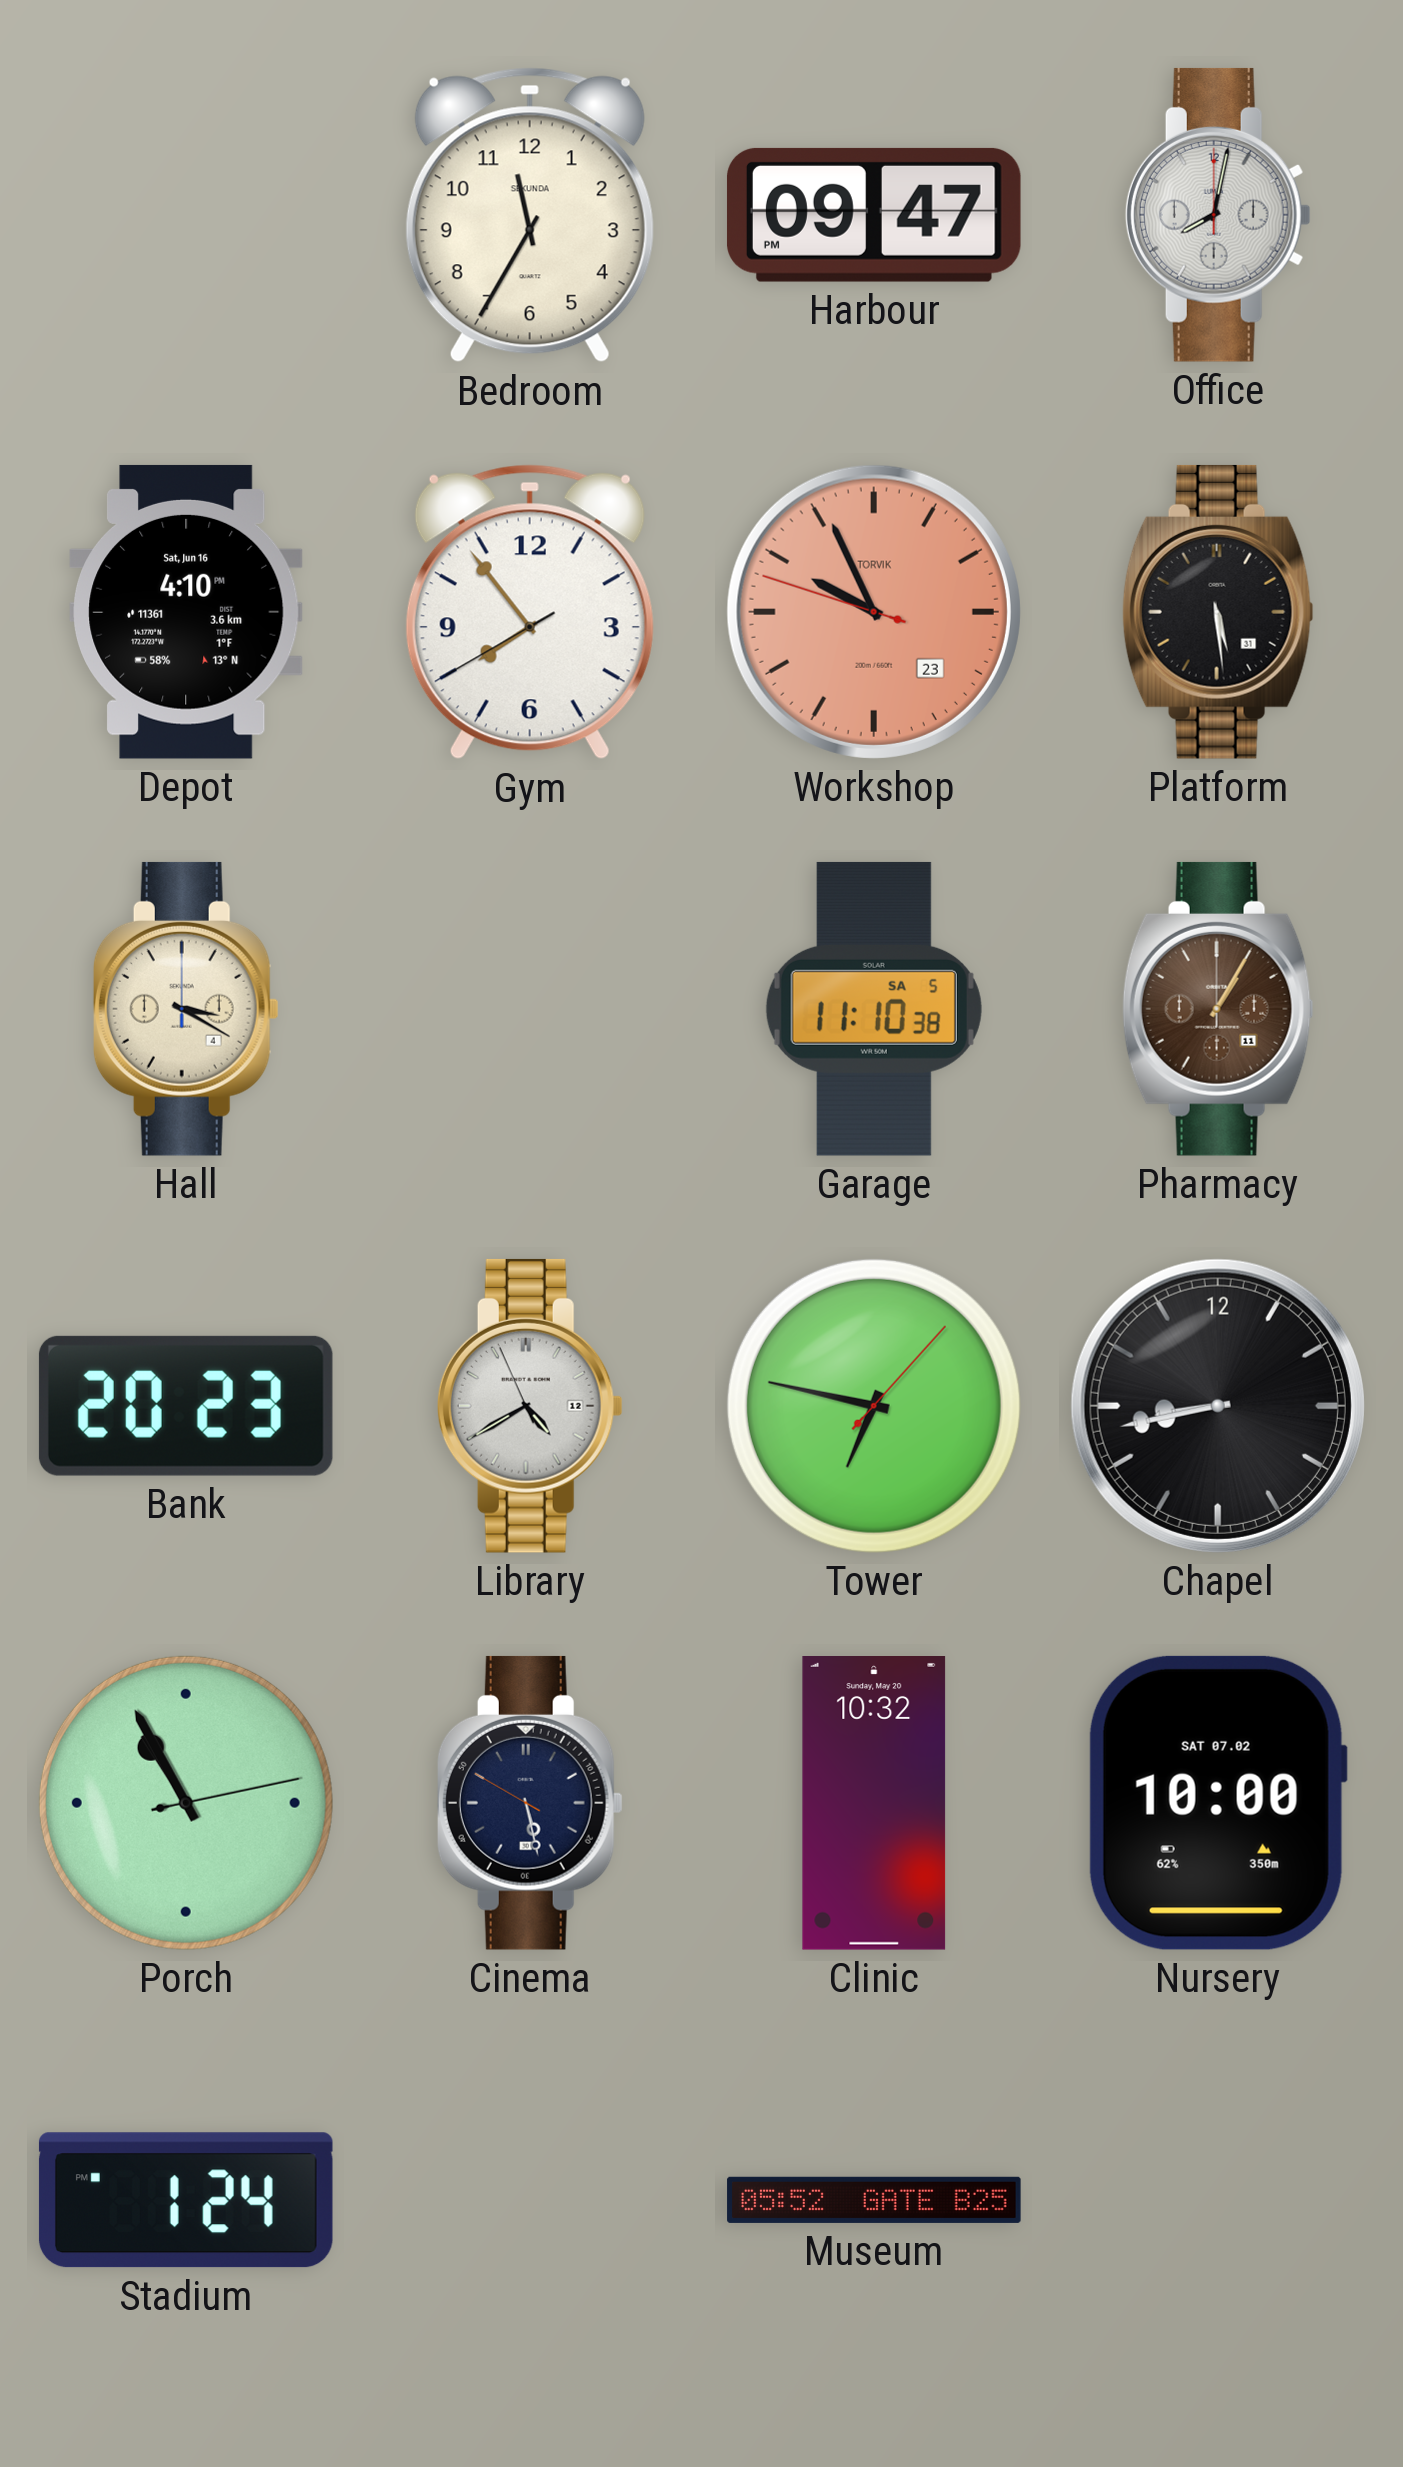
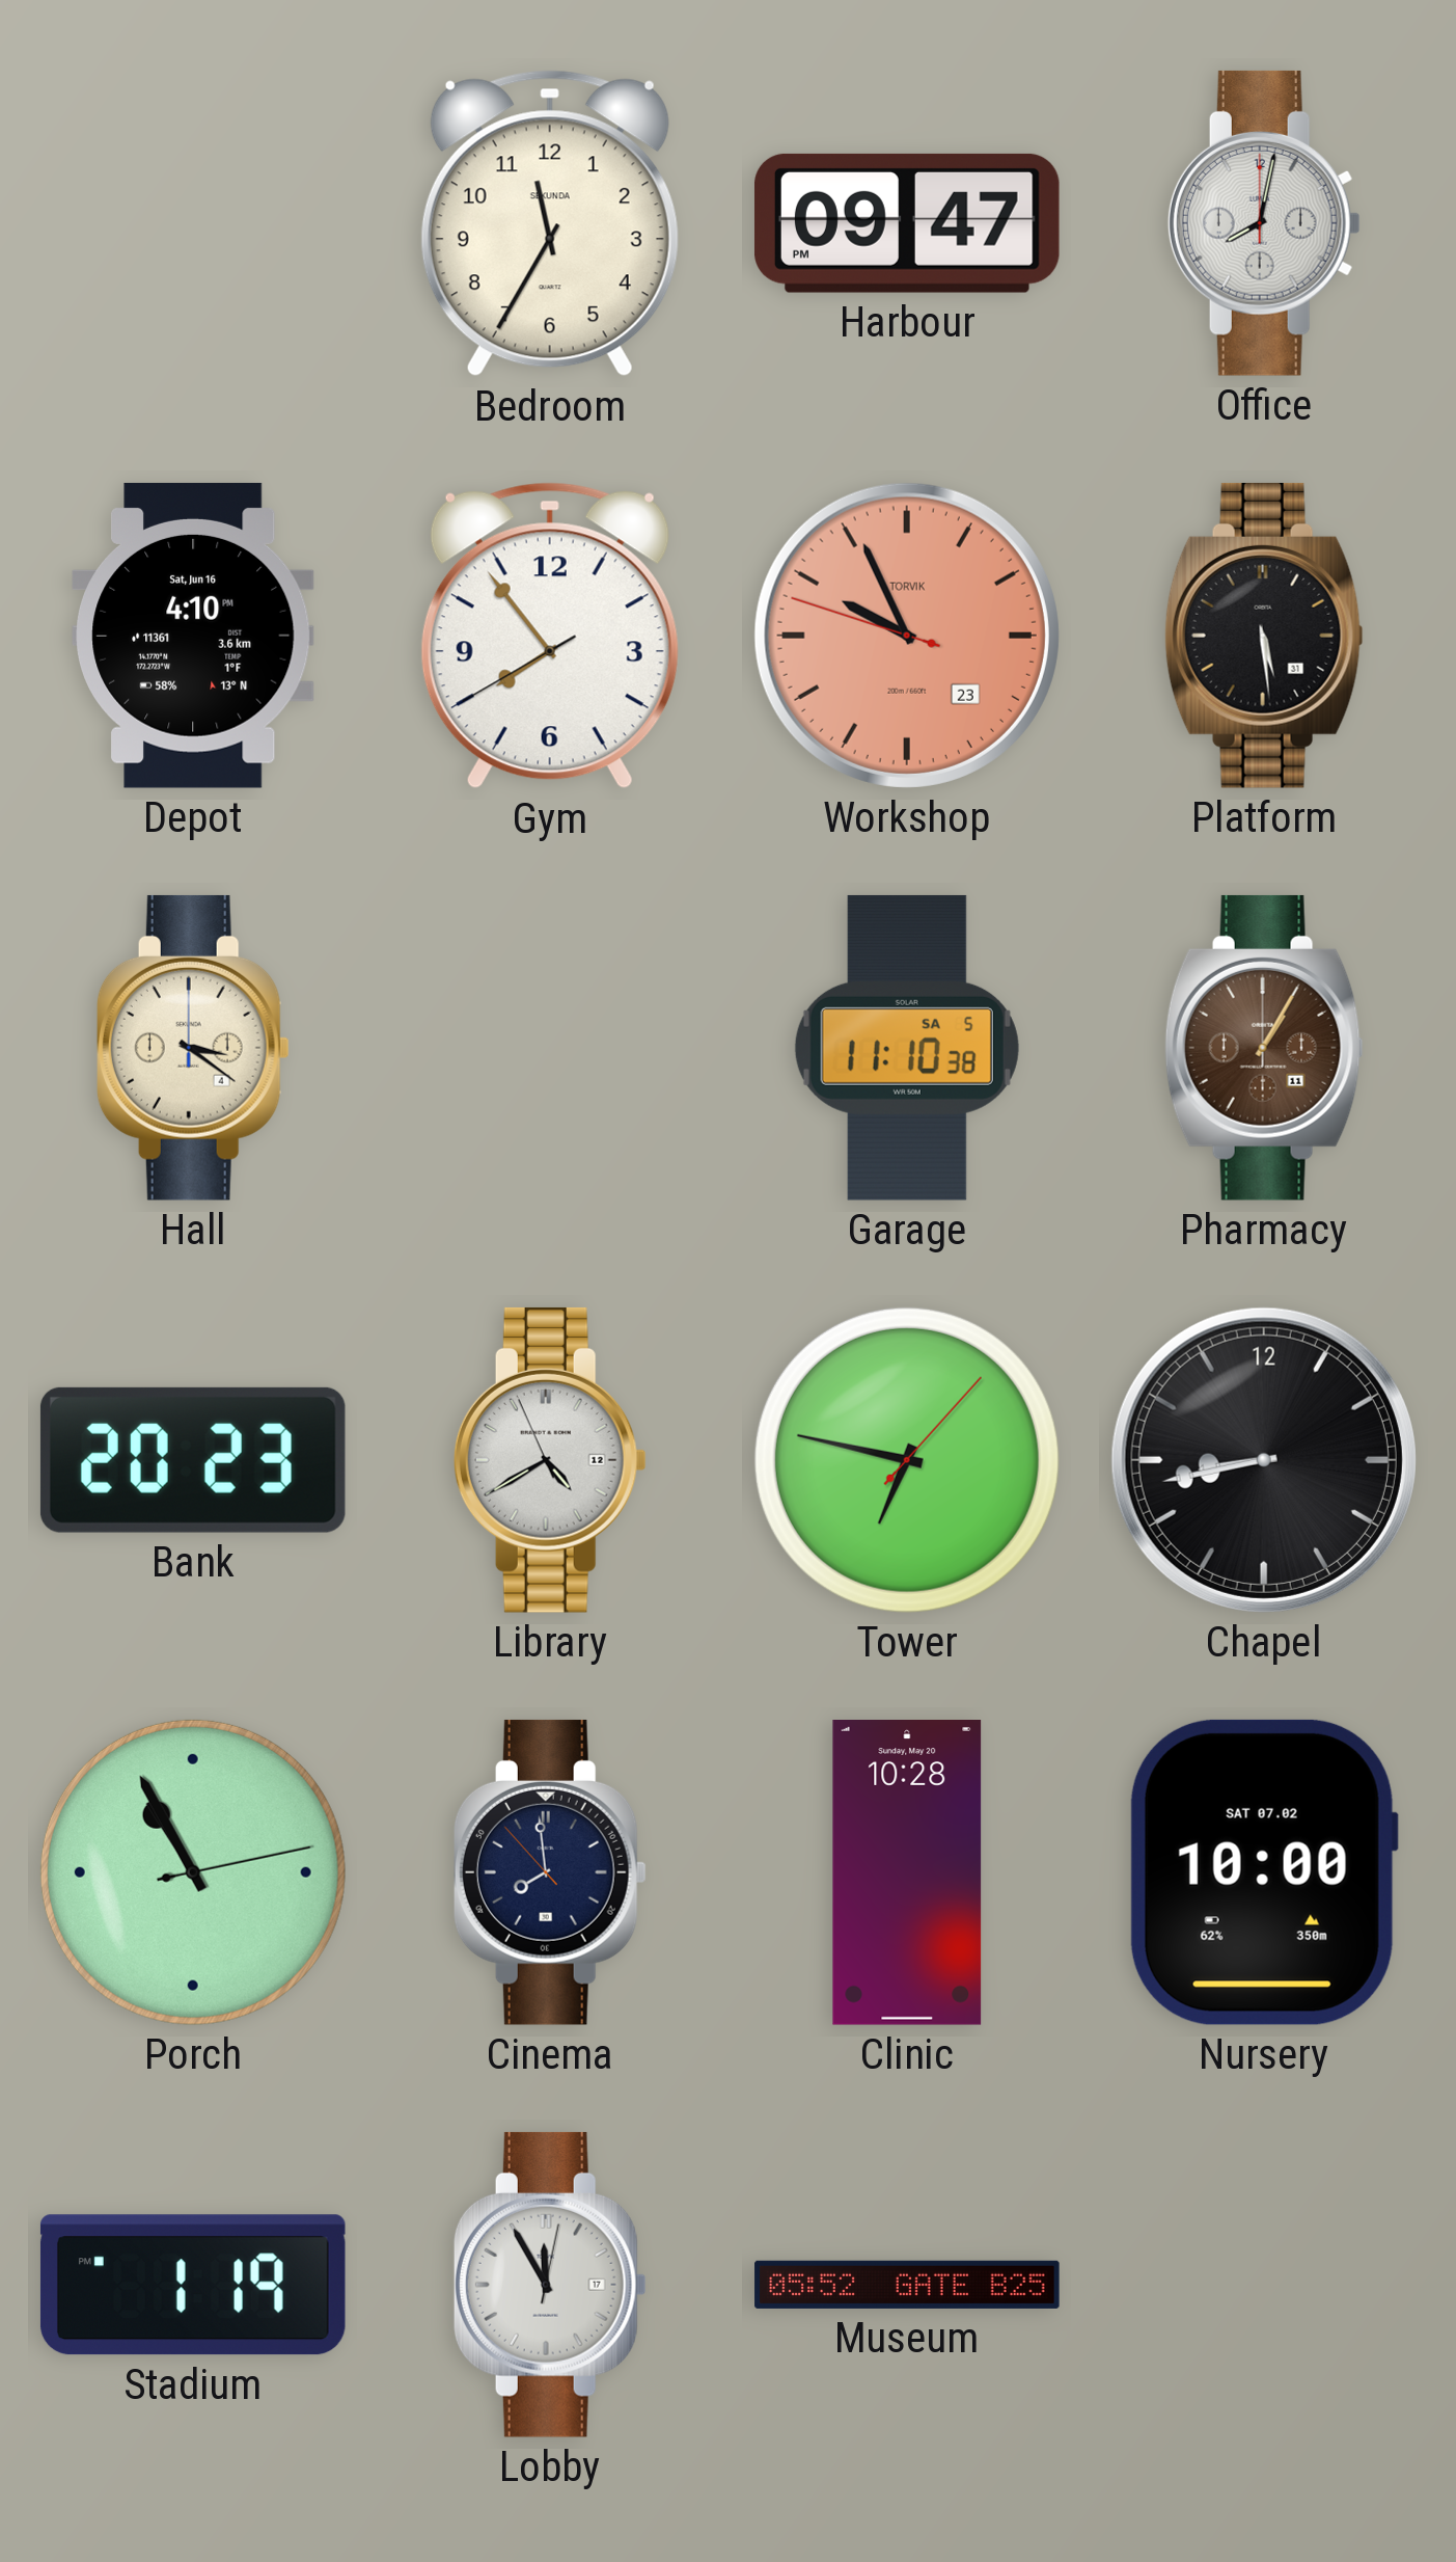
Hall: 3:20 -> 3:21
Cinema: 5:27 -> 7:58
Clinic: 10:32 -> 10:28
Stadium: 1:24 -> 1:19
Lobby: none -> 11:55
